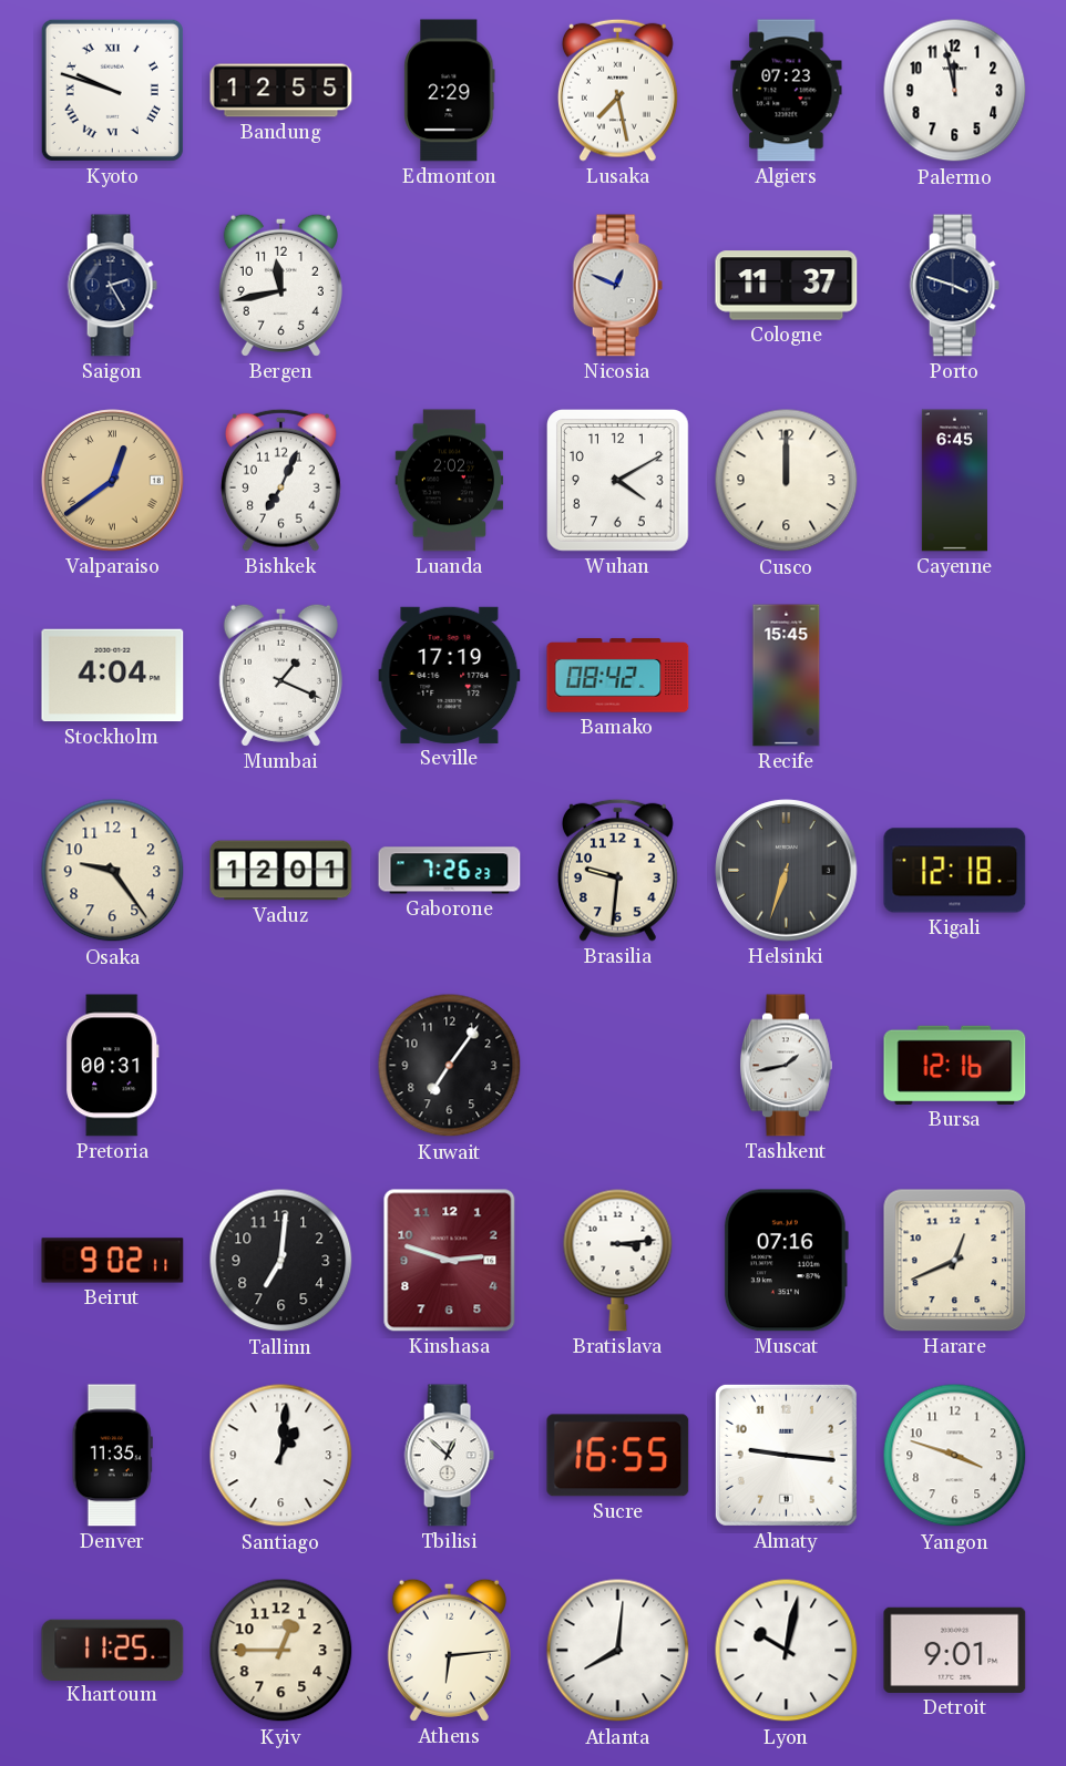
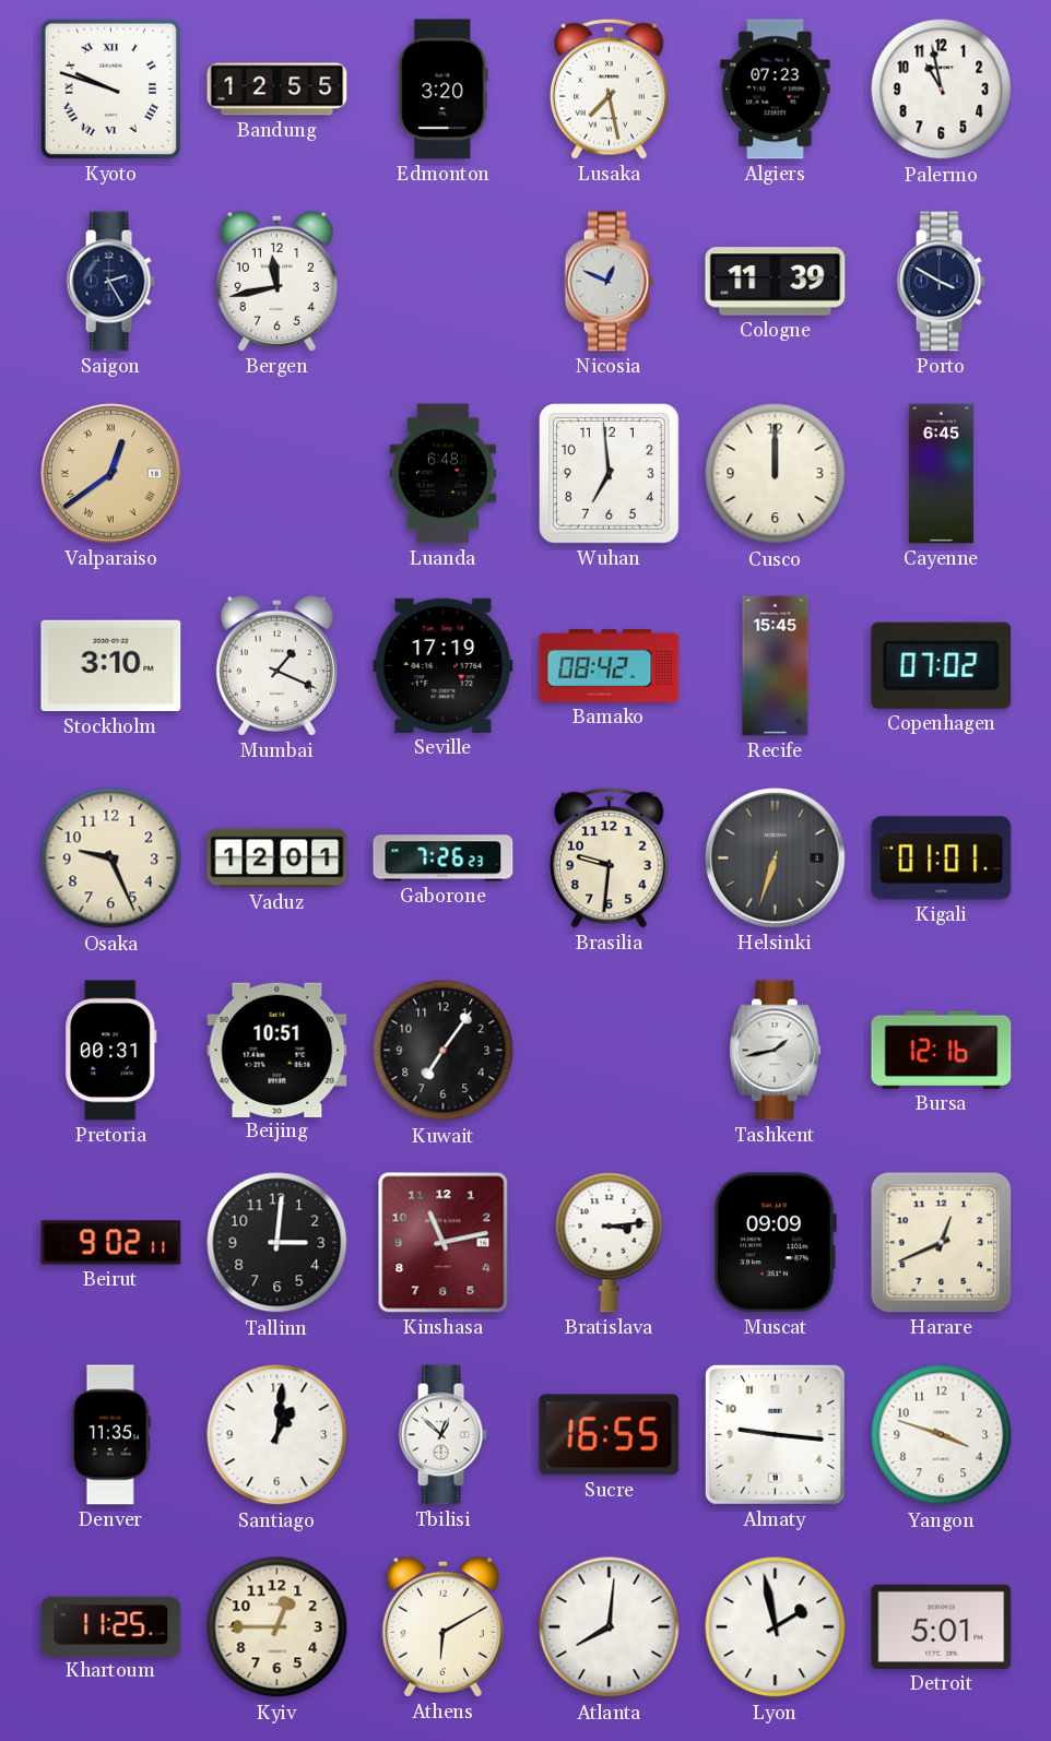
Edmonton: 2:29 -> 3:20
Palermo: 11:58 -> 10:58
Cologne: 11:37 -> 11:39
Porto: 3:48 -> 3:50
Bishkek: 7:04 -> none
Luanda: 2:02 -> 6:48
Wuhan: 4:10 -> 6:59
Stockholm: 4:04 -> 3:10
Copenhagen: none -> 07:02
Osaka: 9:24 -> 9:26
Kigali: 12:18 -> 01:01
Beijing: none -> 10:51
Tallinn: 7:01 -> 3:01
Kinshasa: 2:48 -> 11:13
Muscat: 07:16 -> 09:09
Athens: 6:14 -> 6:10
Lyon: 10:02 -> 1:58
Detroit: 9:01 -> 5:01
